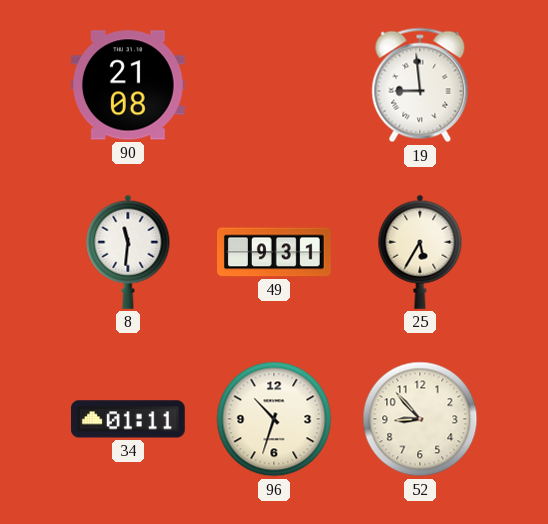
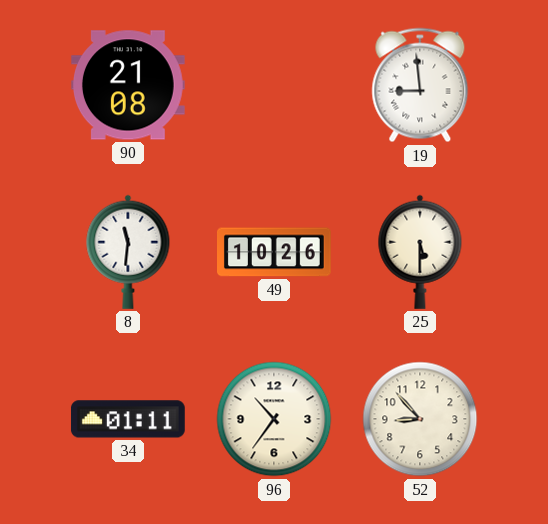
49: 9:31 -> 10:26
25: 5:35 -> 5:30
96: 10:33 -> 10:36
